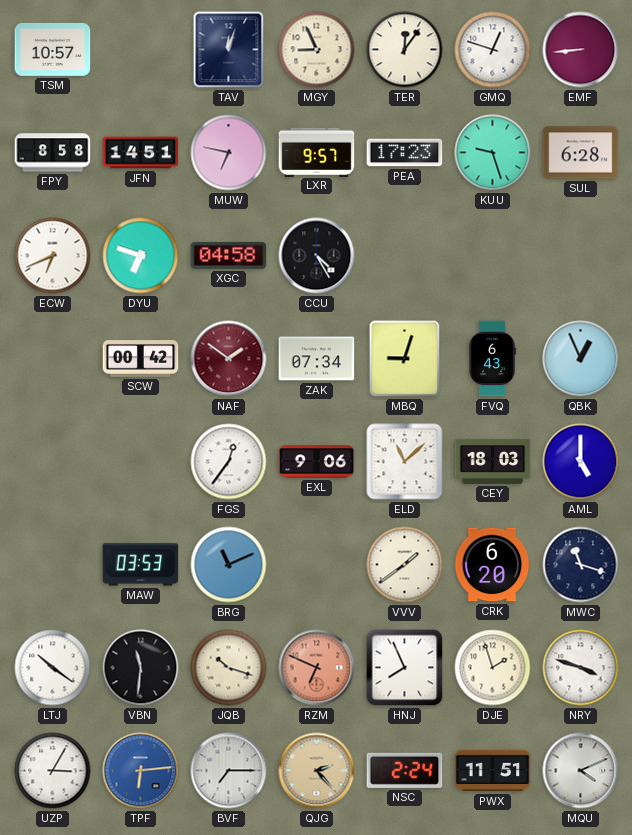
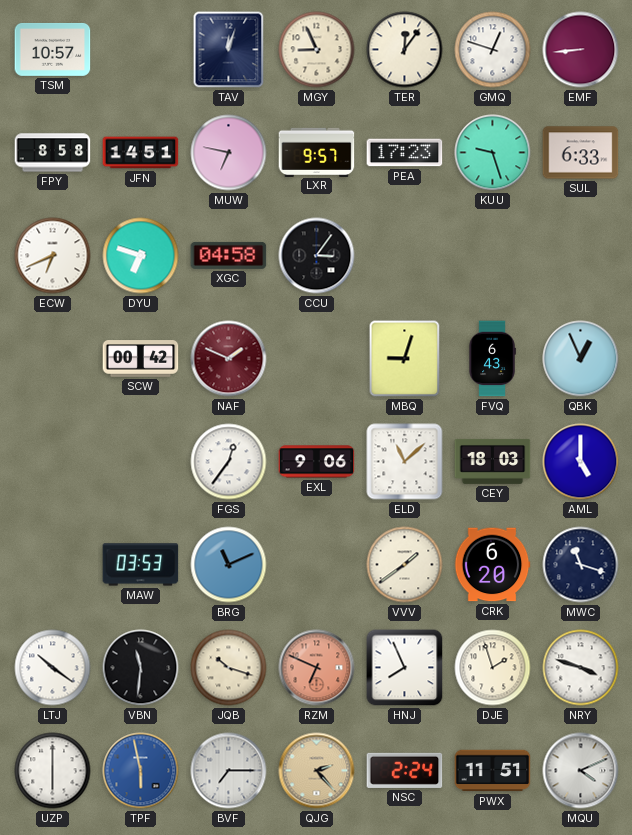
SUL: 6:28 -> 6:33
CCU: 4:25 -> 3:06
NAF: 1:51 -> 1:49
ZAK: 07:34 -> none
UZP: 3:05 -> 6:00
TPF: 6:14 -> 5:58
